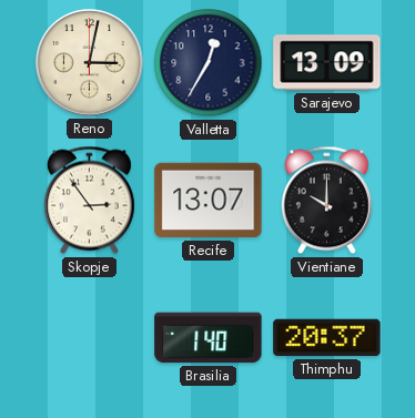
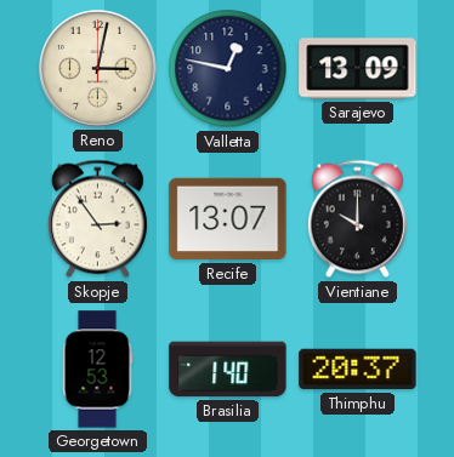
Valletta: 12:35 -> 12:47
Georgetown: none -> 12:53
